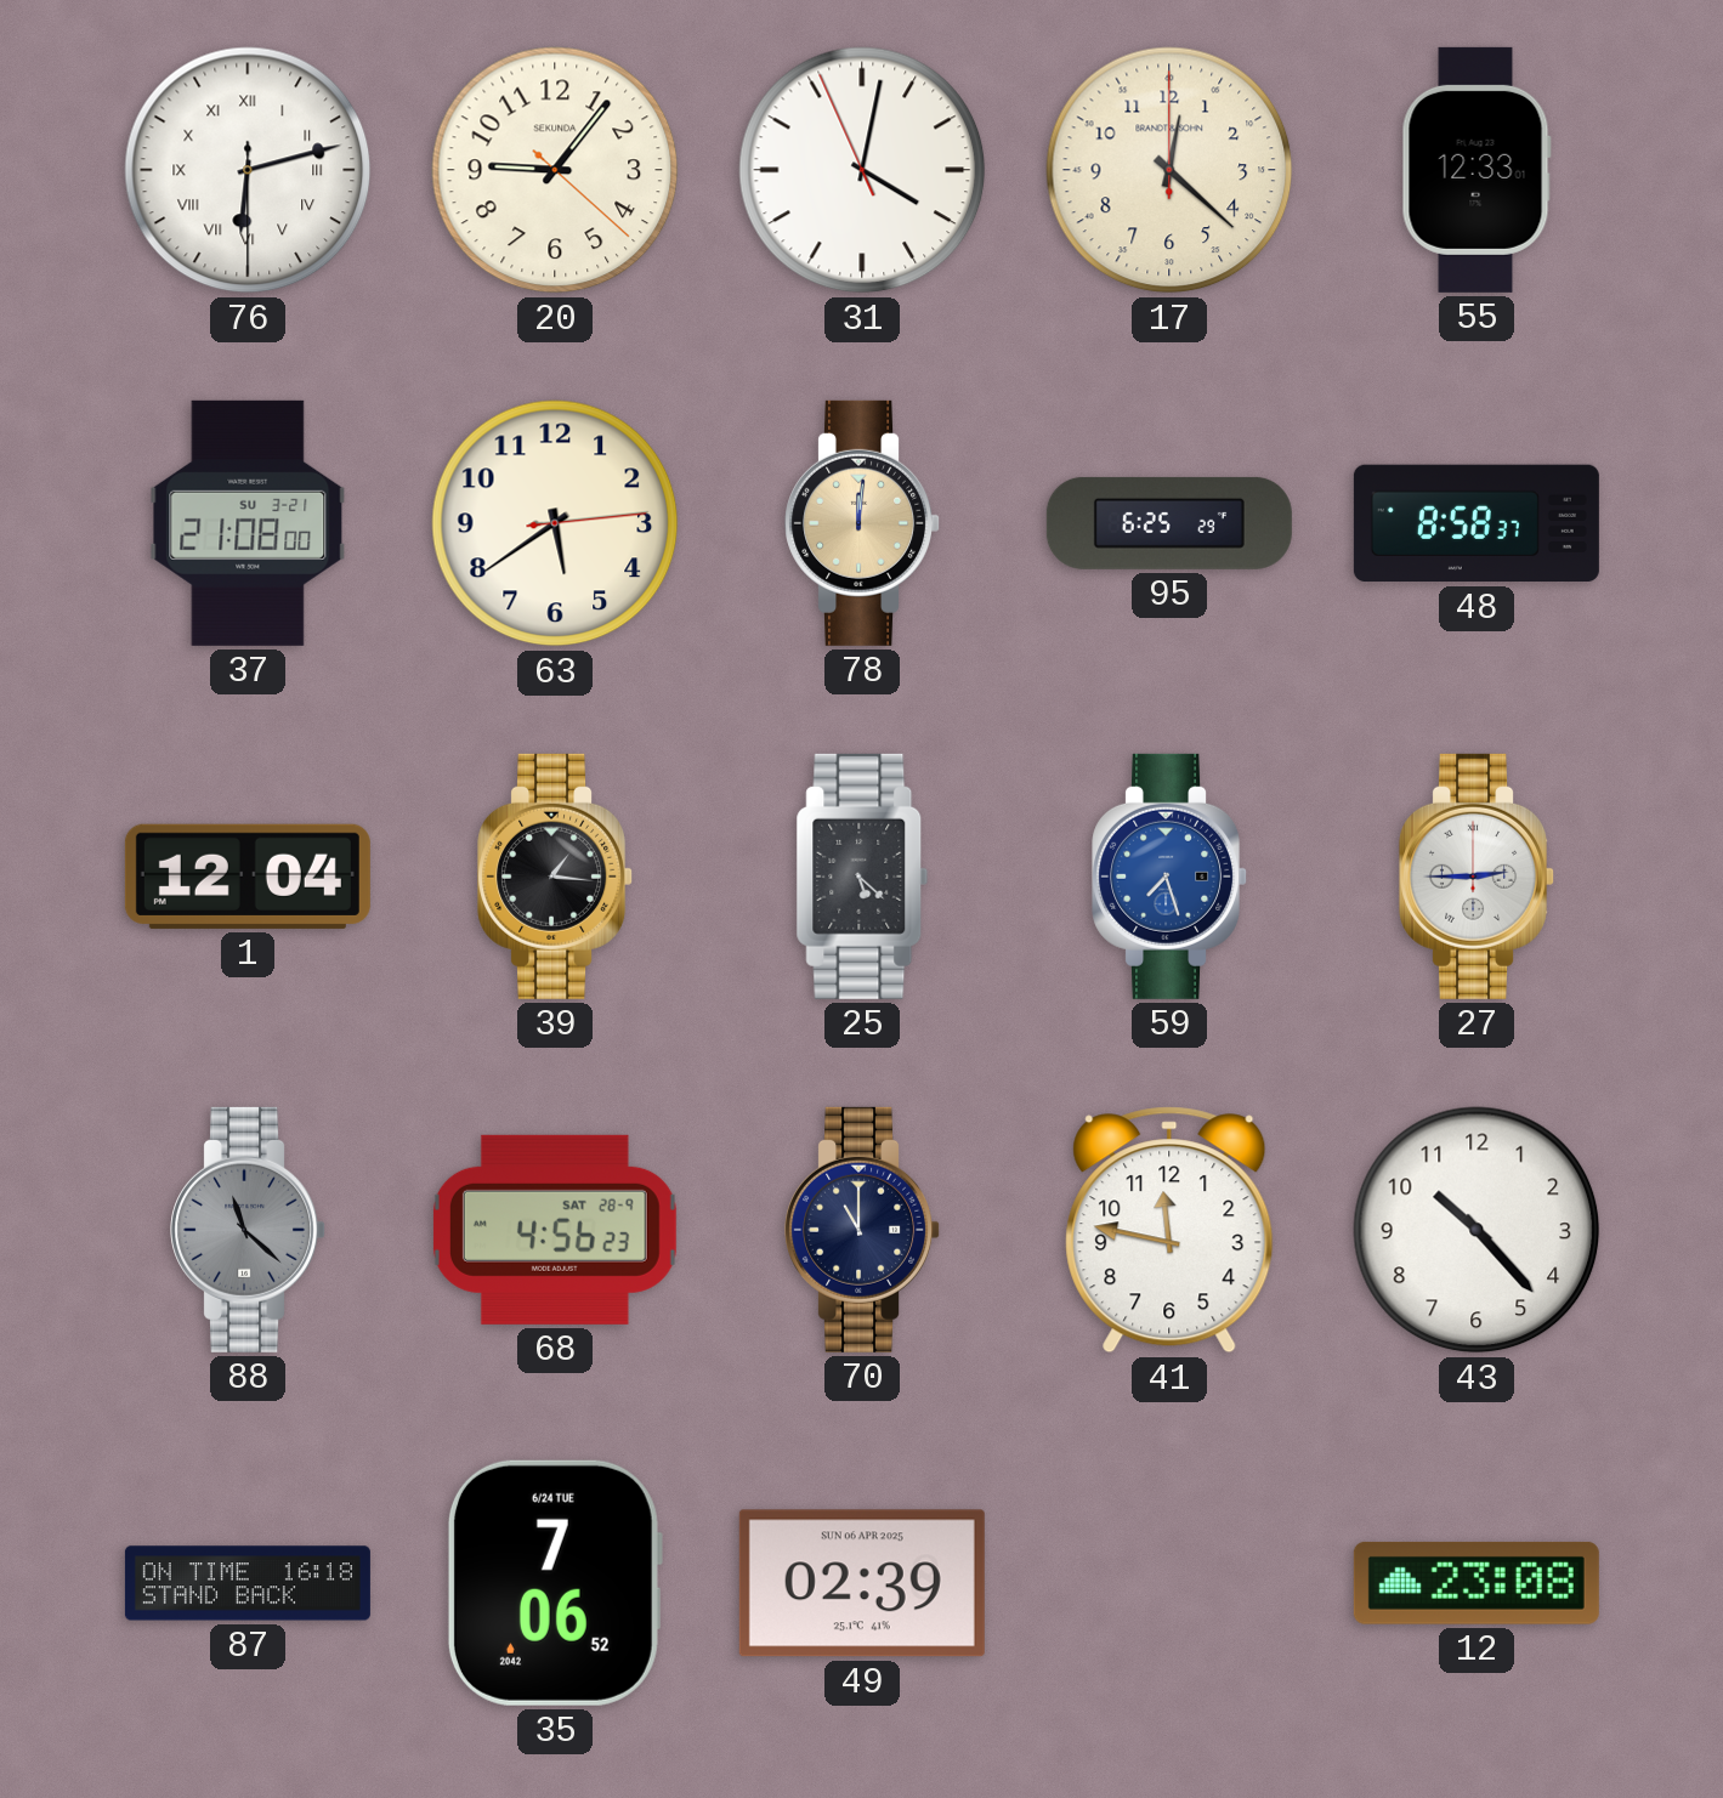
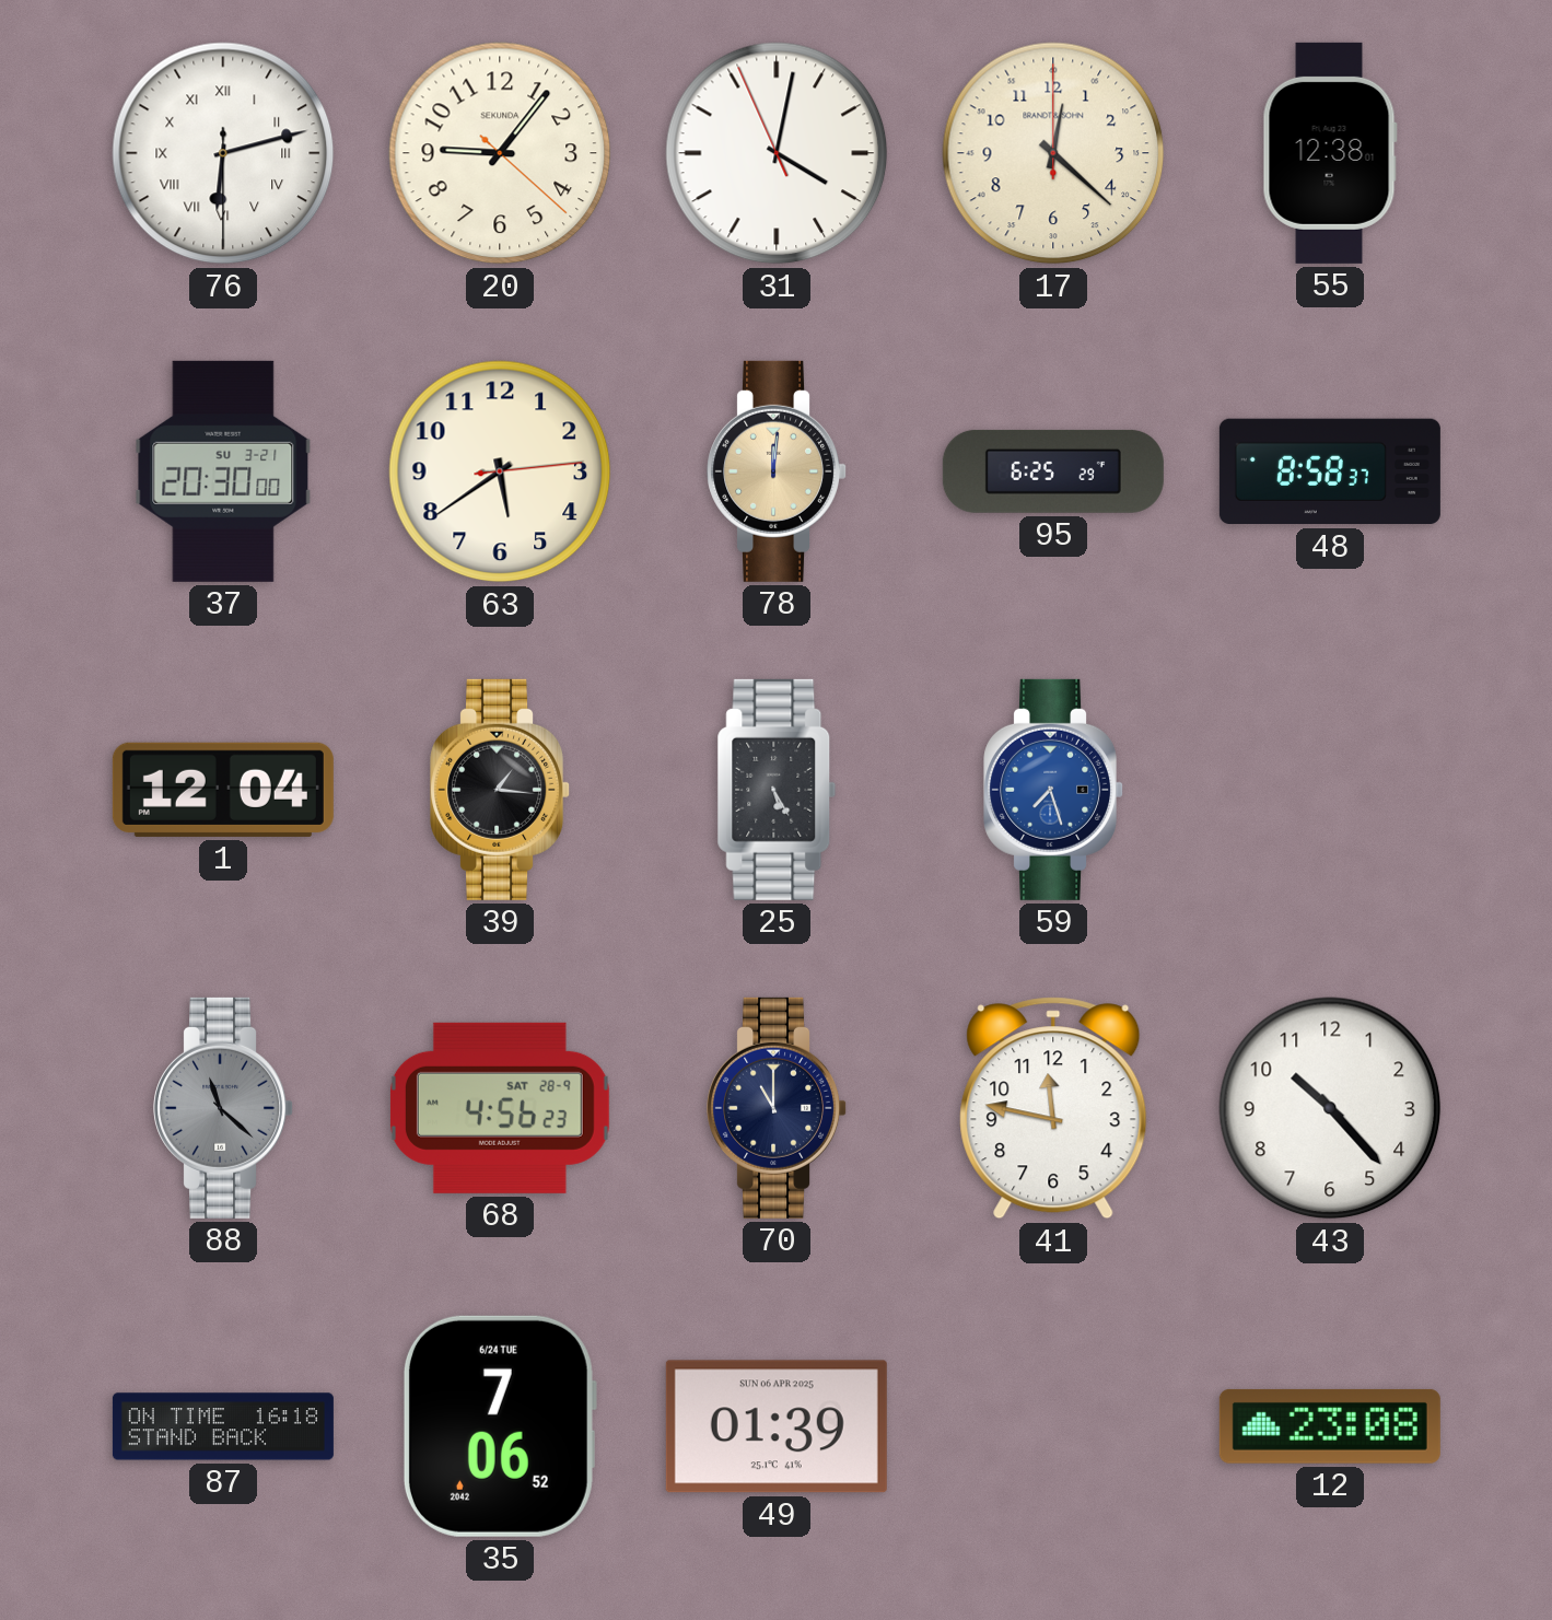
55: 12:33 -> 12:38
37: 21:08 -> 20:30
25: 5:22 -> 5:25
27: 2:45 -> none
49: 02:39 -> 01:39
